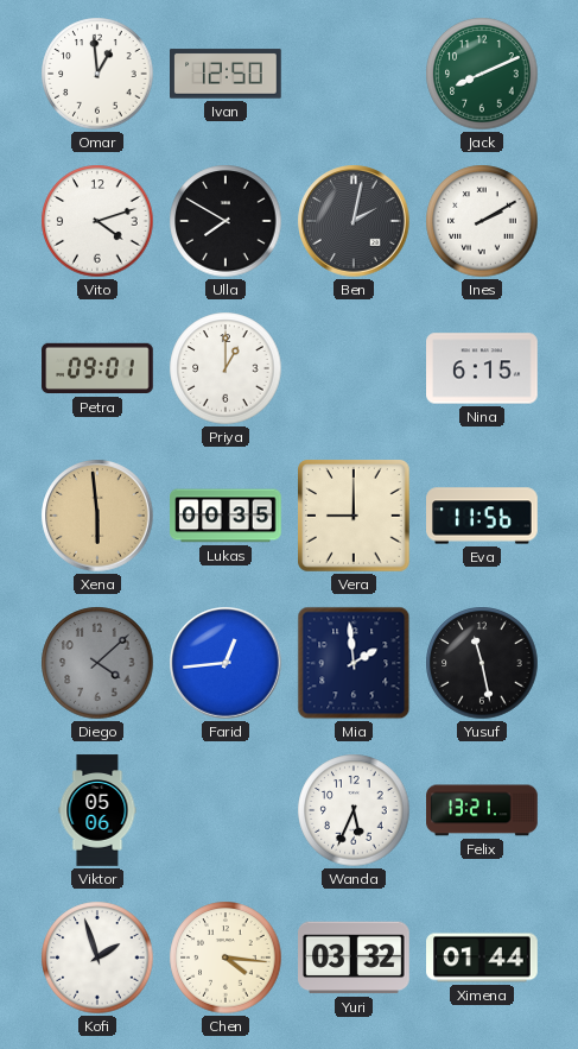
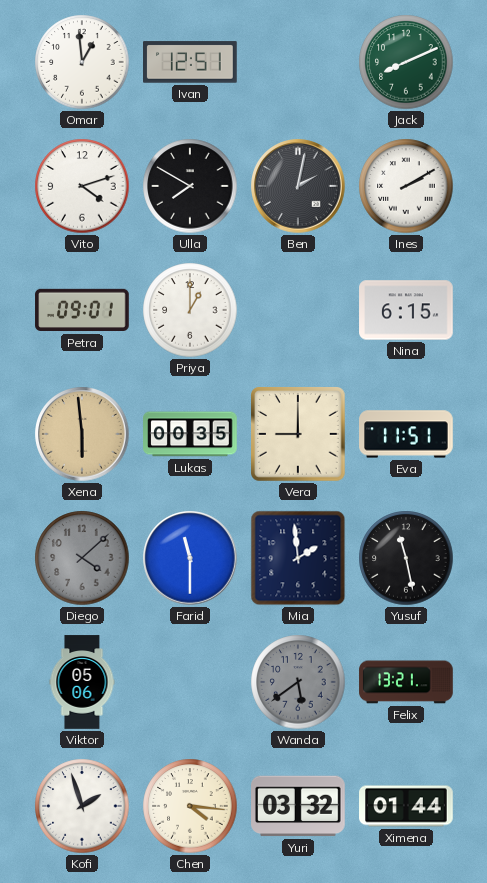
Ivan: 12:50 -> 12:51
Eva: 11:56 -> 11:51
Farid: 12:44 -> 11:30
Wanda: 5:34 -> 5:39
Wanda dial: white -> grey
